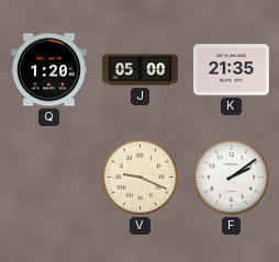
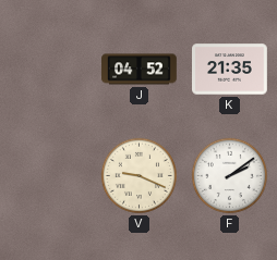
Q: 1:20 -> none
J: 05:00 -> 04:52
